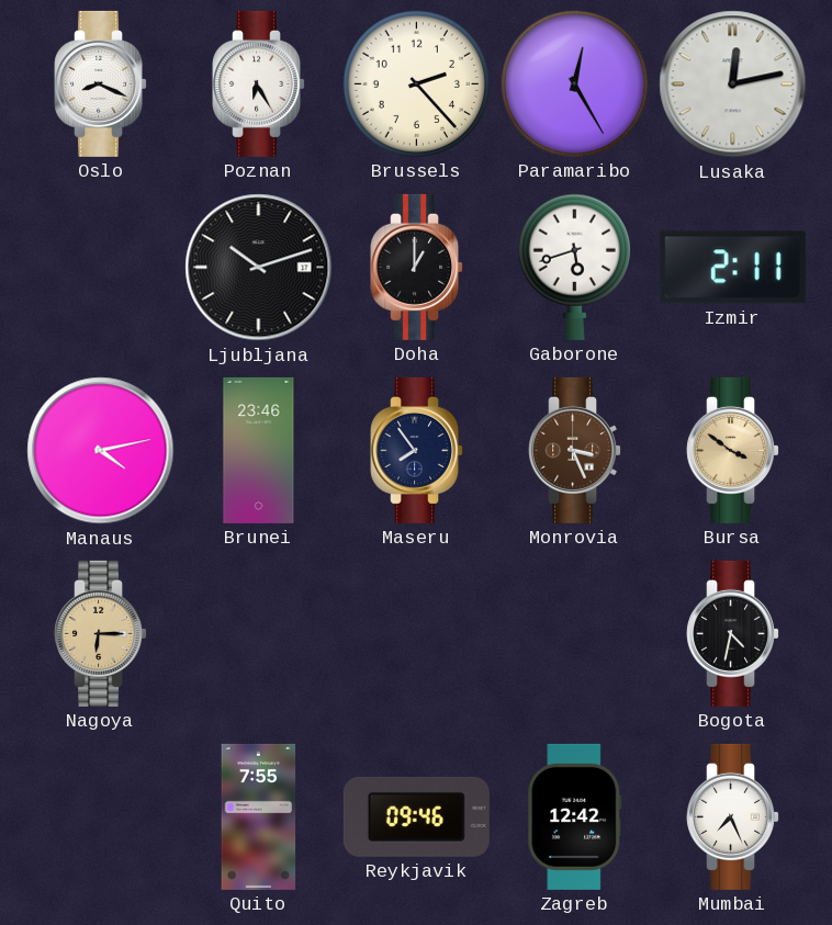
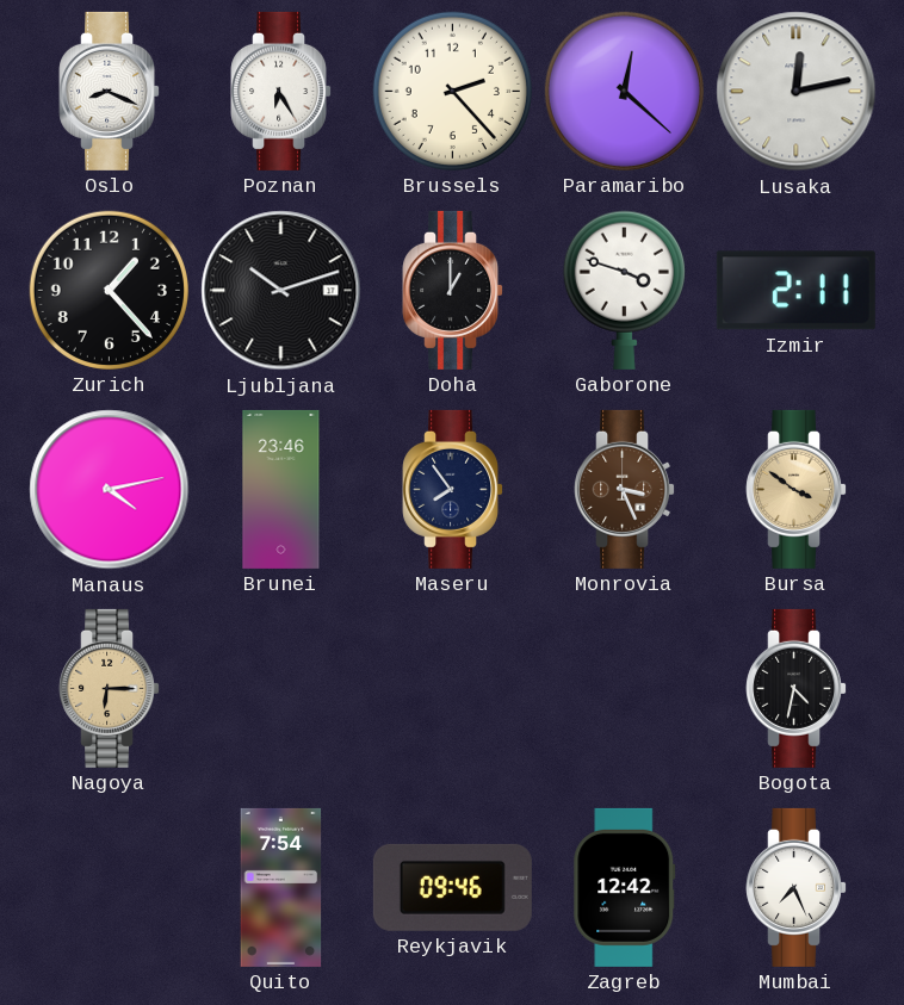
Paramaribo: 12:25 -> 12:22
Zurich: none -> 1:23
Gaborone: 5:42 -> 3:48
Quito: 7:55 -> 7:54
